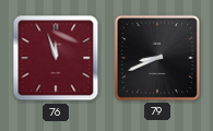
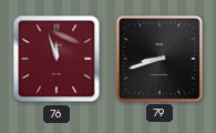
79: 8:41 -> 8:42
